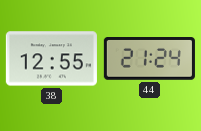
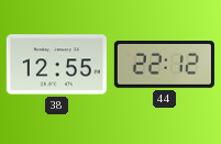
44: 21:24 -> 22:12
